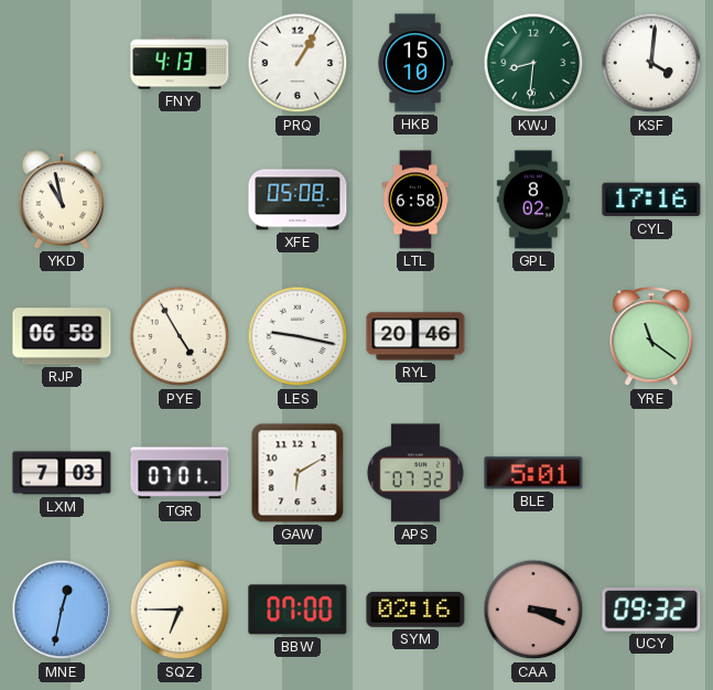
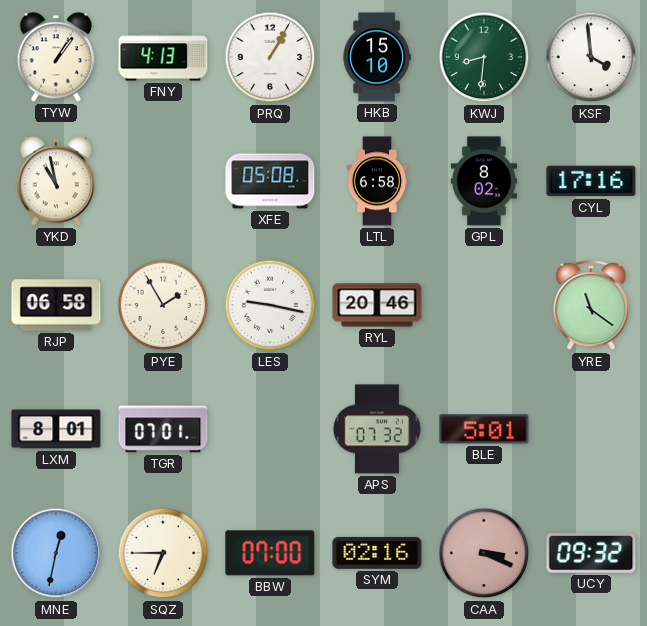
TYW: none -> 1:06
KSF: 4:01 -> 3:59
PYE: 4:55 -> 1:55
LXM: 7:03 -> 8:01
GAW: 6:10 -> none
